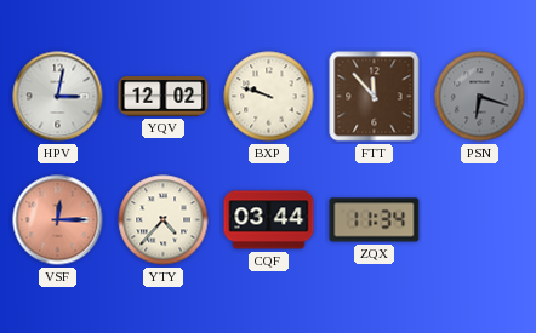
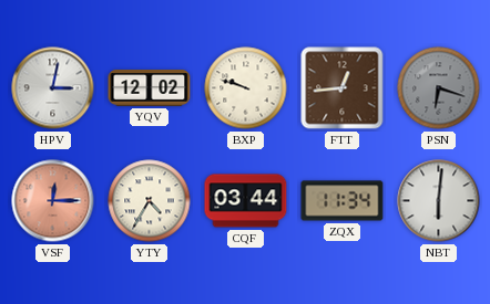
FTT: 11:53 -> 12:44
YTY: 4:37 -> 4:35
NBT: none -> 6:01
